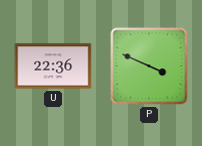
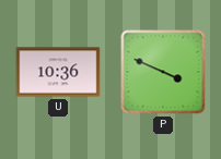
U: 22:36 -> 10:36
